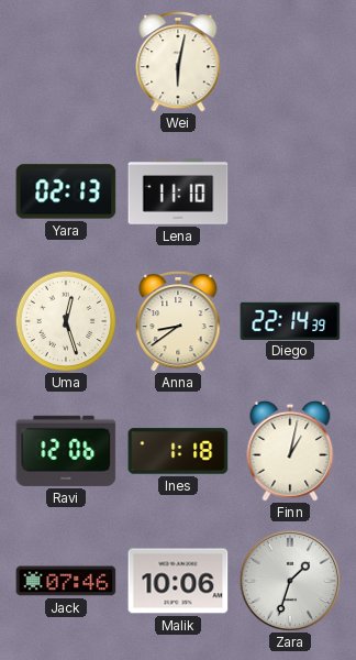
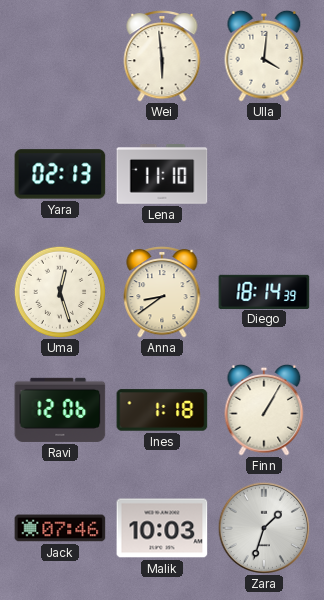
Wei: 6:02 -> 5:59
Ulla: none -> 4:01
Diego: 22:14 -> 18:14
Finn: 1:02 -> 1:05
Malik: 10:06 -> 10:03
